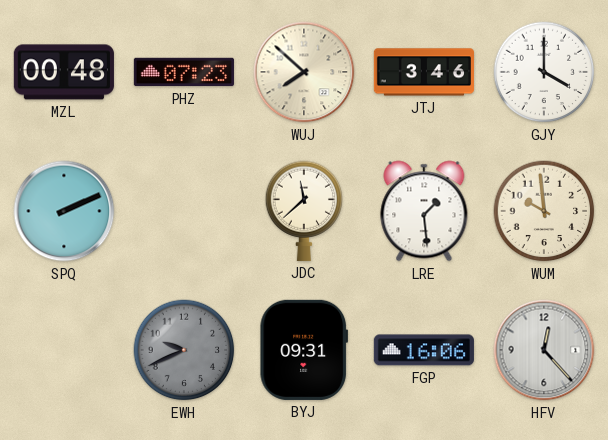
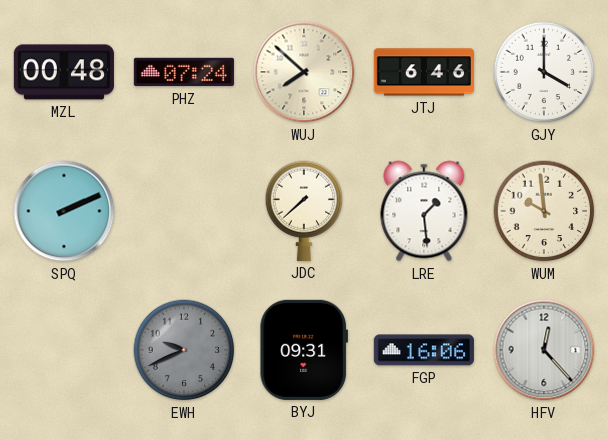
PHZ: 07:23 -> 07:24
JTJ: 3:46 -> 6:46
JDC: 11:38 -> 7:38
